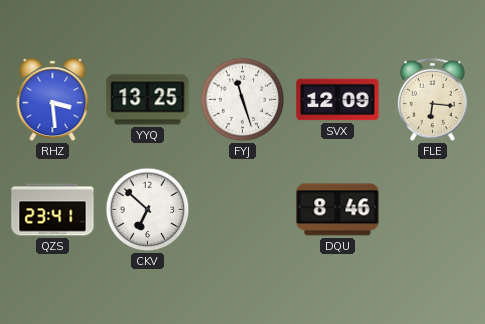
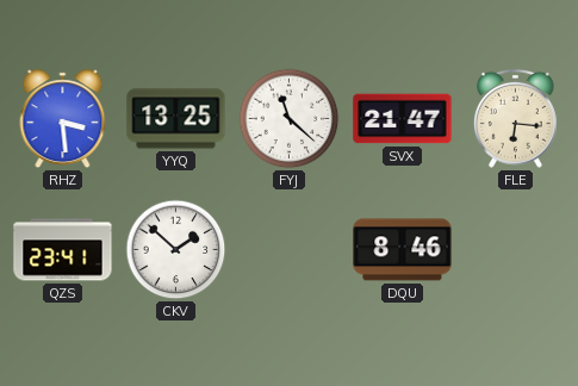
FYJ: 11:27 -> 11:22
SVX: 12:09 -> 21:47
CKV: 6:52 -> 1:52
